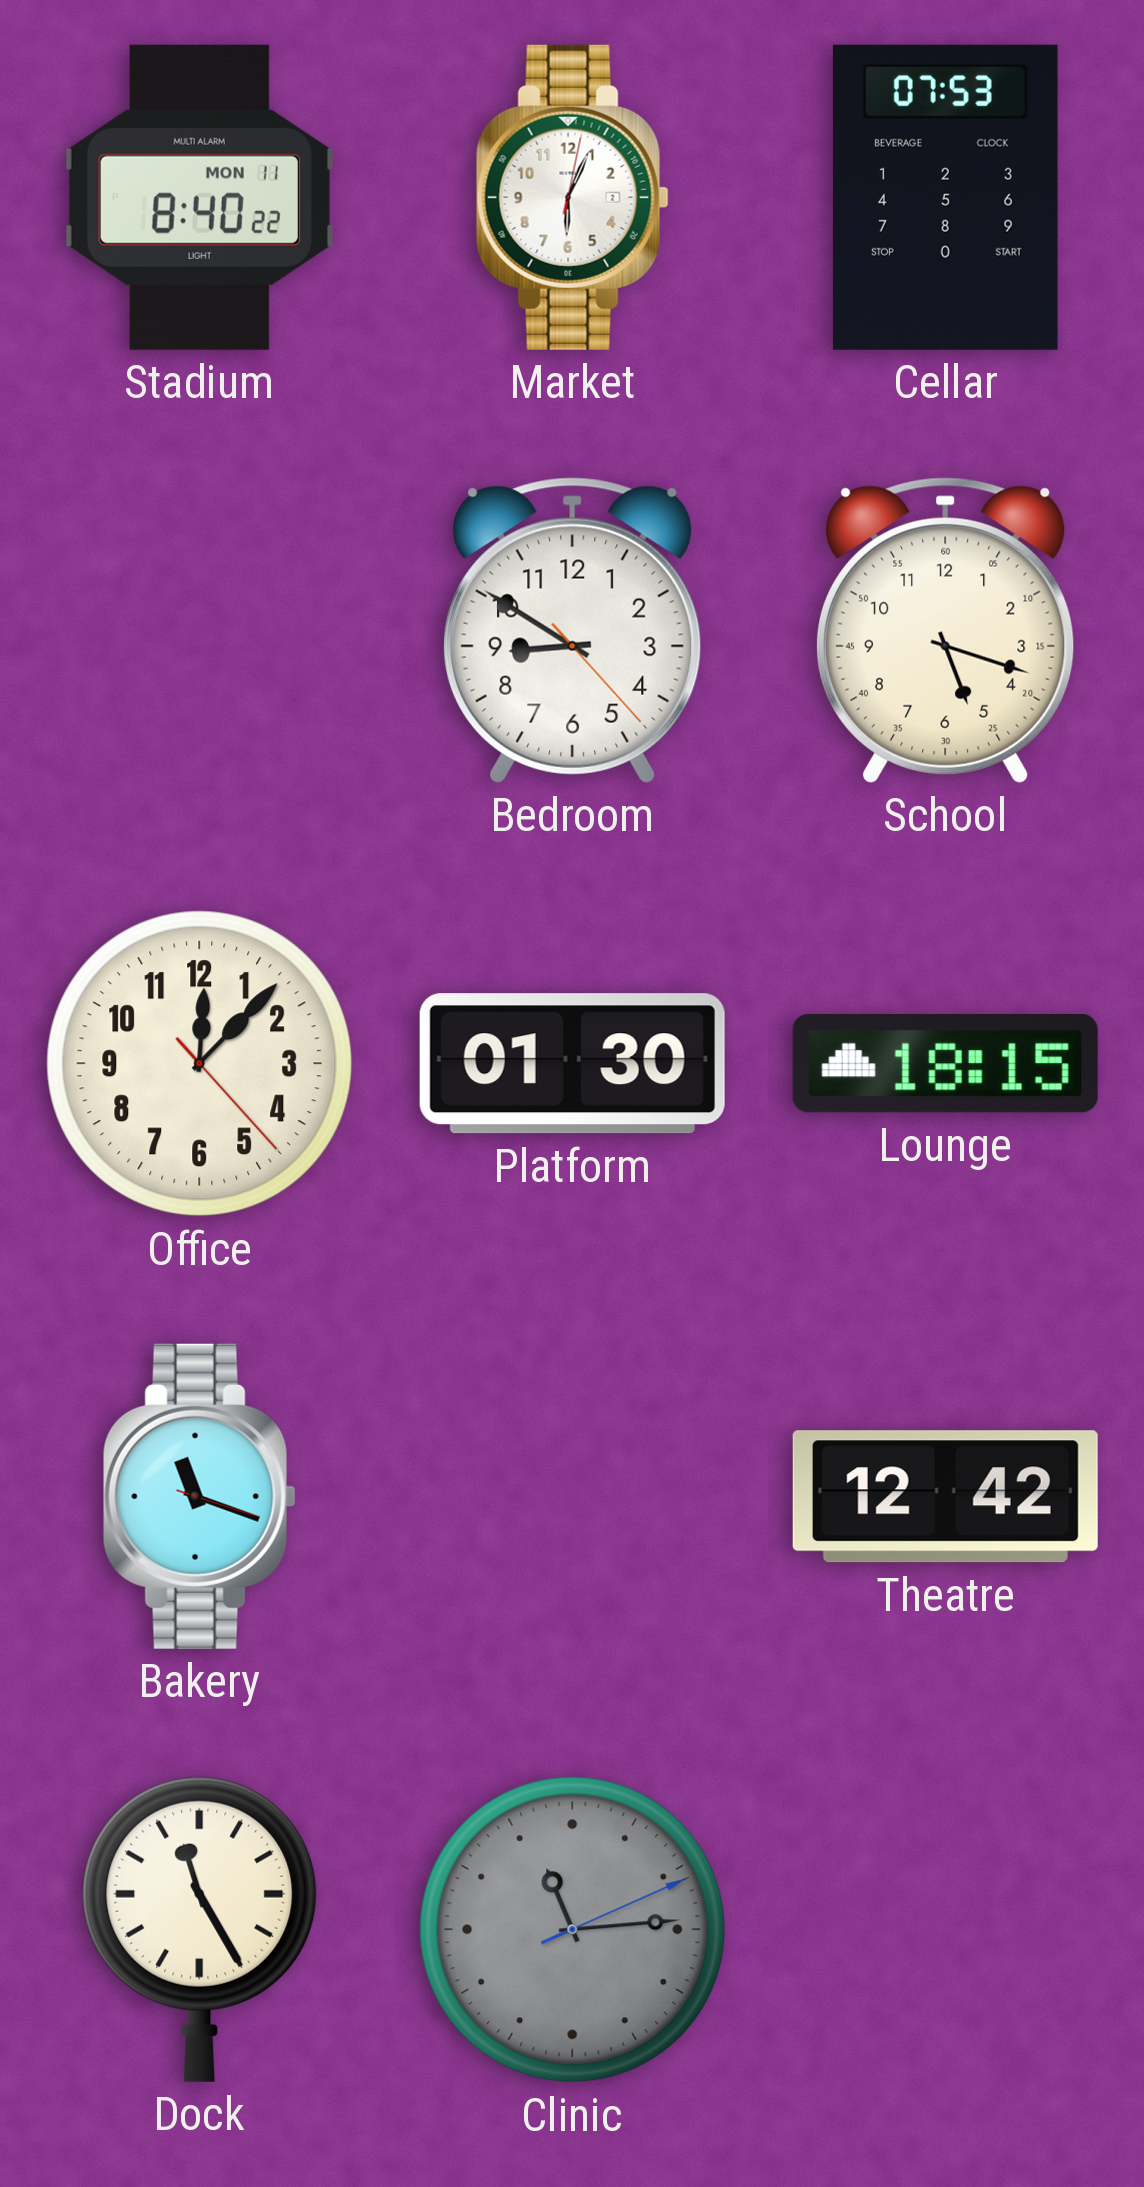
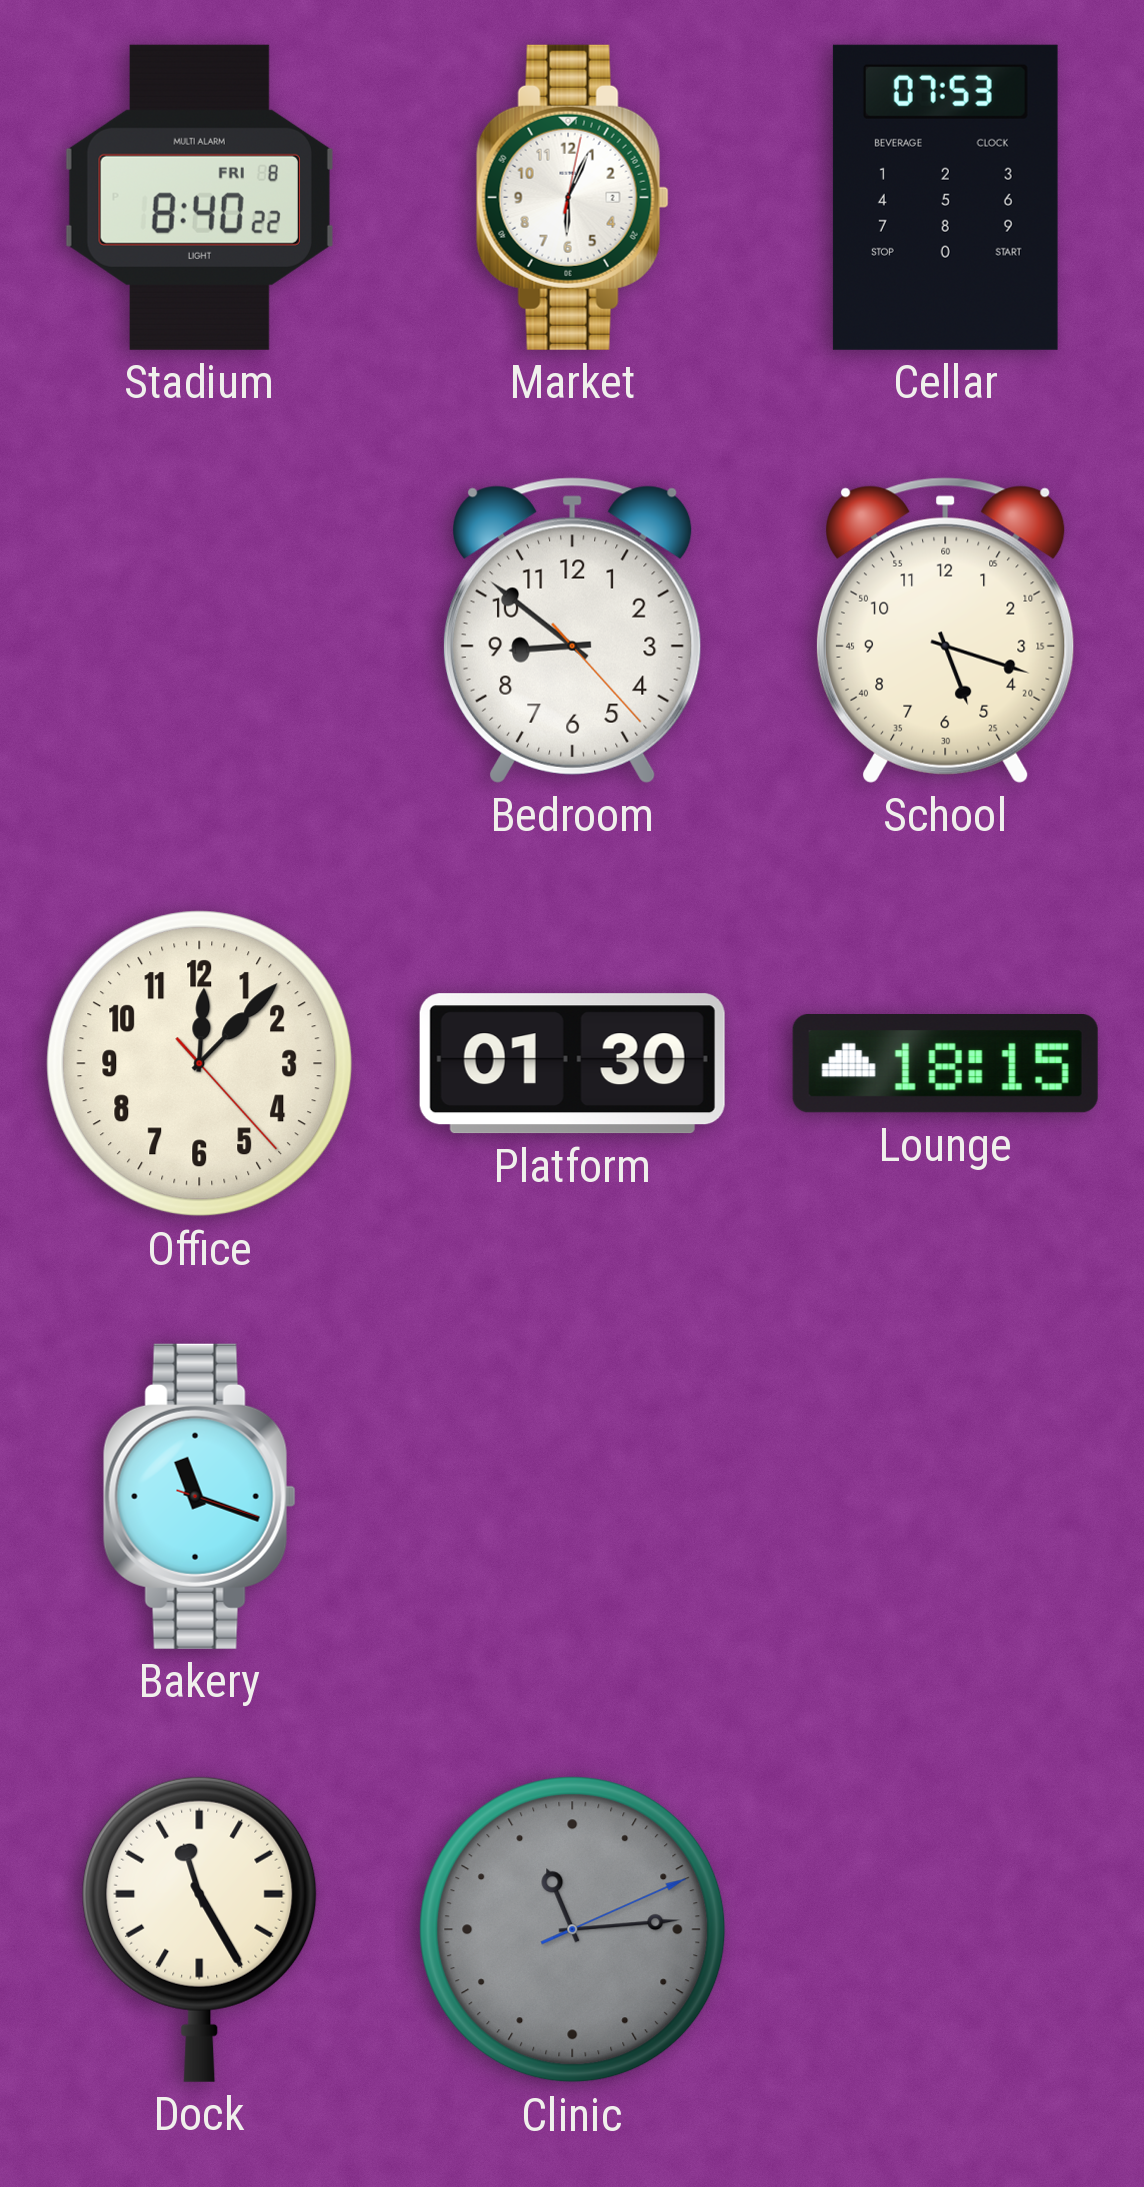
Stadium date: MON 11 -> FRI 8
Bedroom: 8:50 -> 8:51
Theatre: 12:42 -> none
